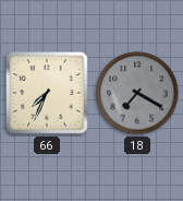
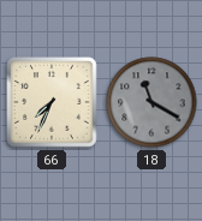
18: 7:20 -> 11:20
